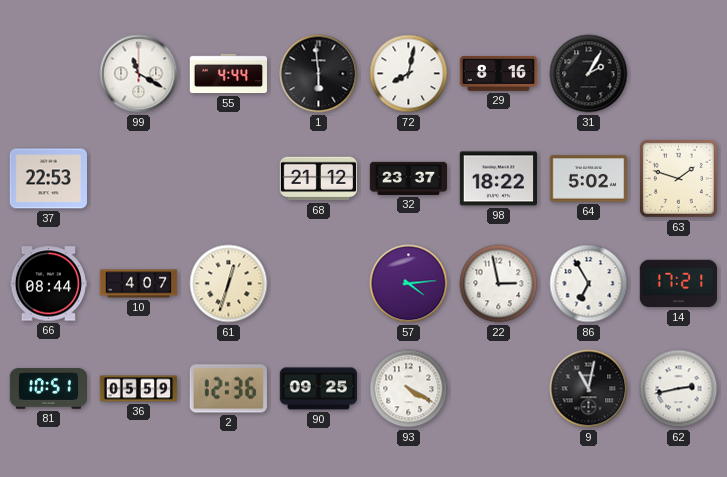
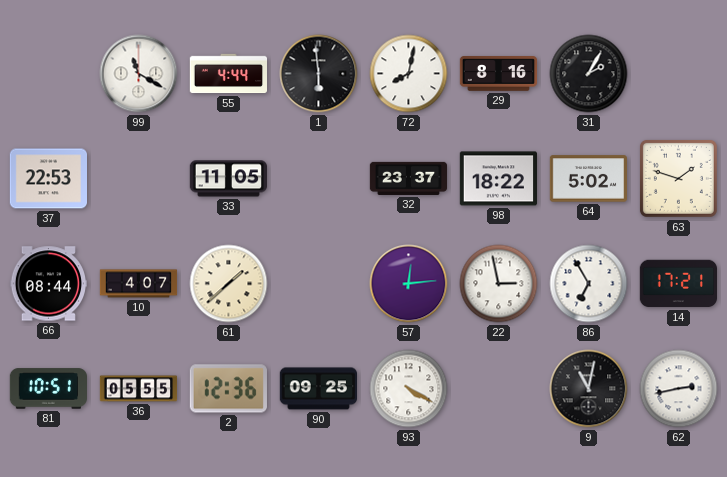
33: none -> 11:05
68: 21:12 -> none
61: 12:33 -> 1:38
57: 4:14 -> 12:14
36: 05:59 -> 05:55
